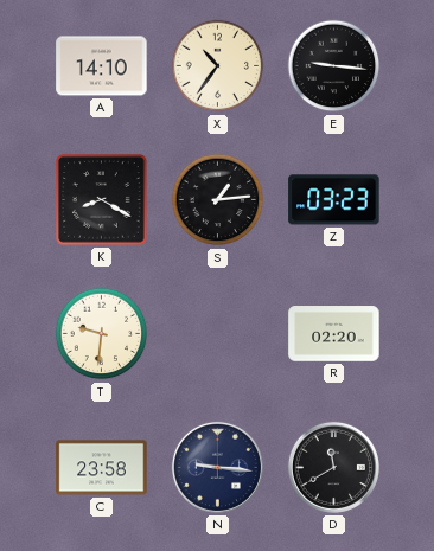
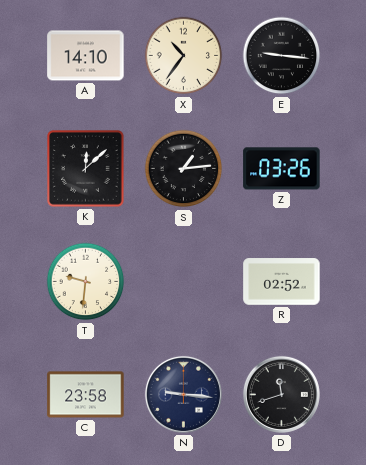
K: 8:20 -> 12:08
Z: 03:23 -> 03:26
R: 02:20 -> 02:52
D: 11:40 -> 11:42
